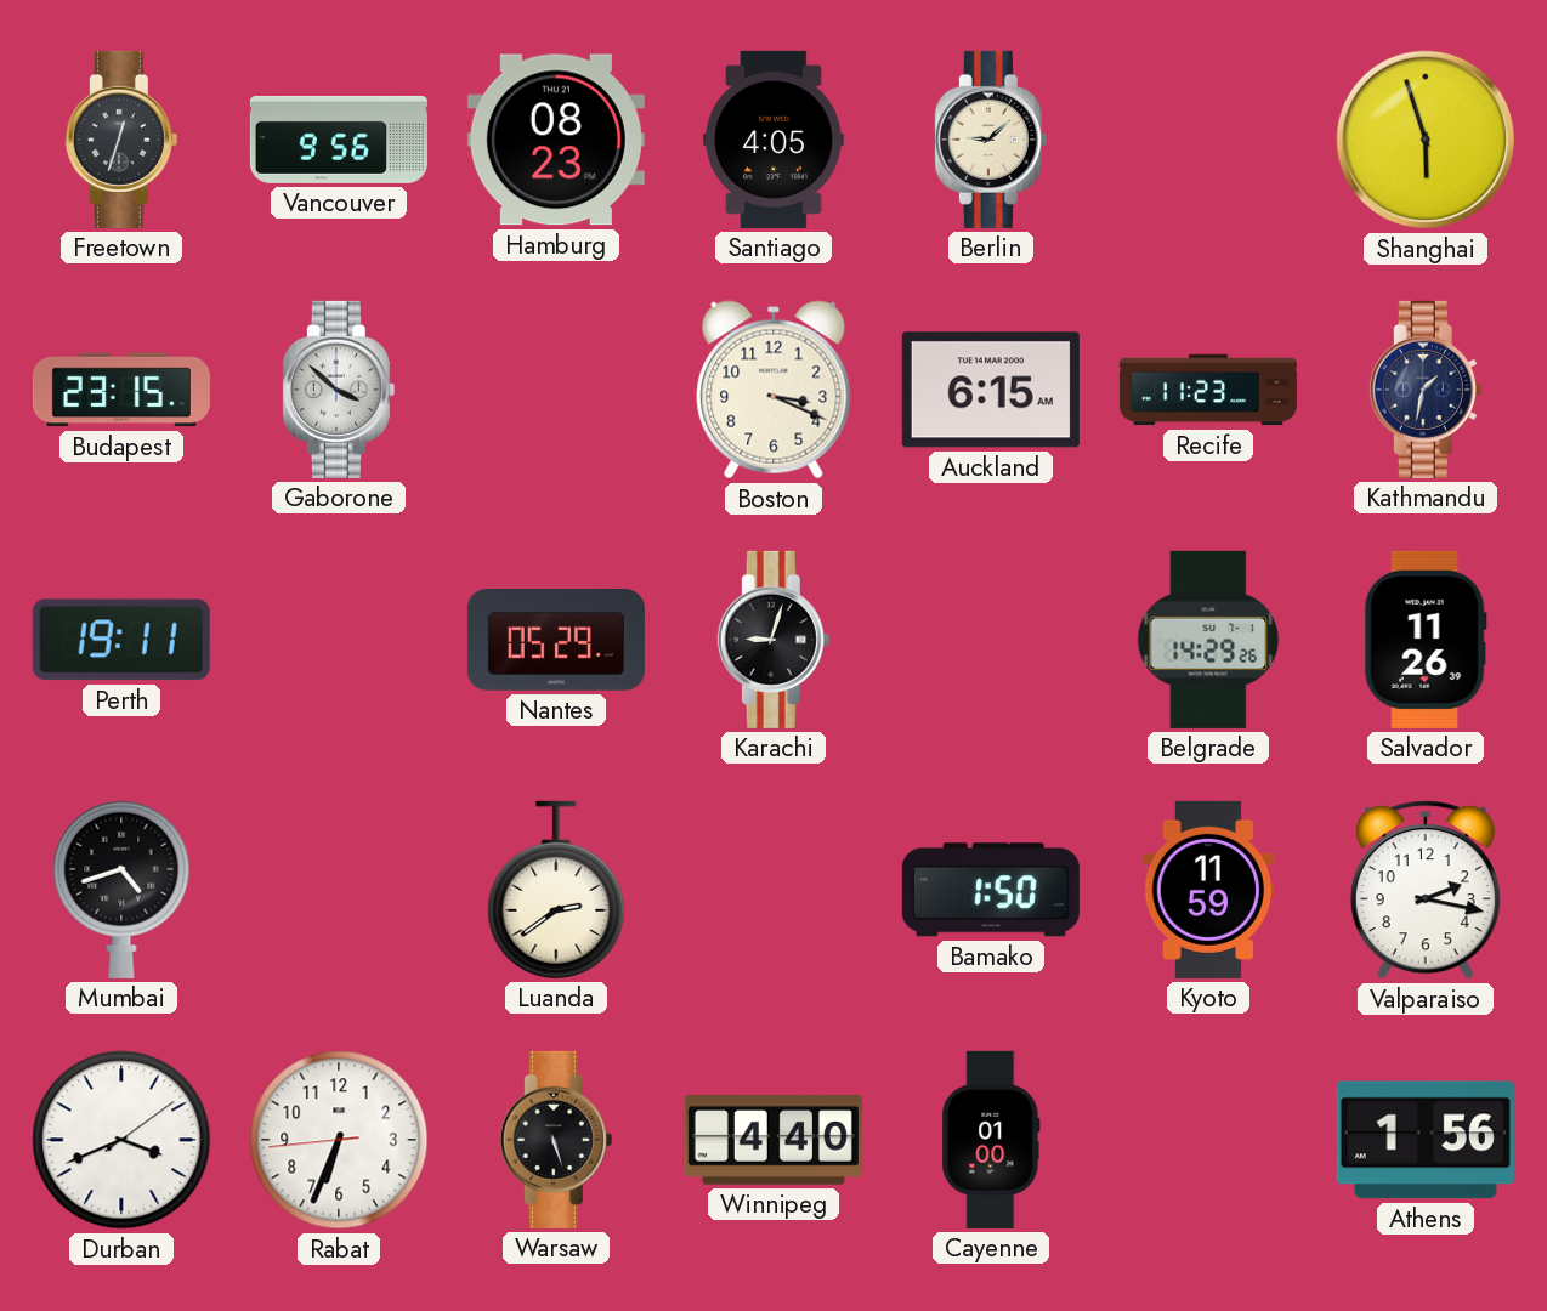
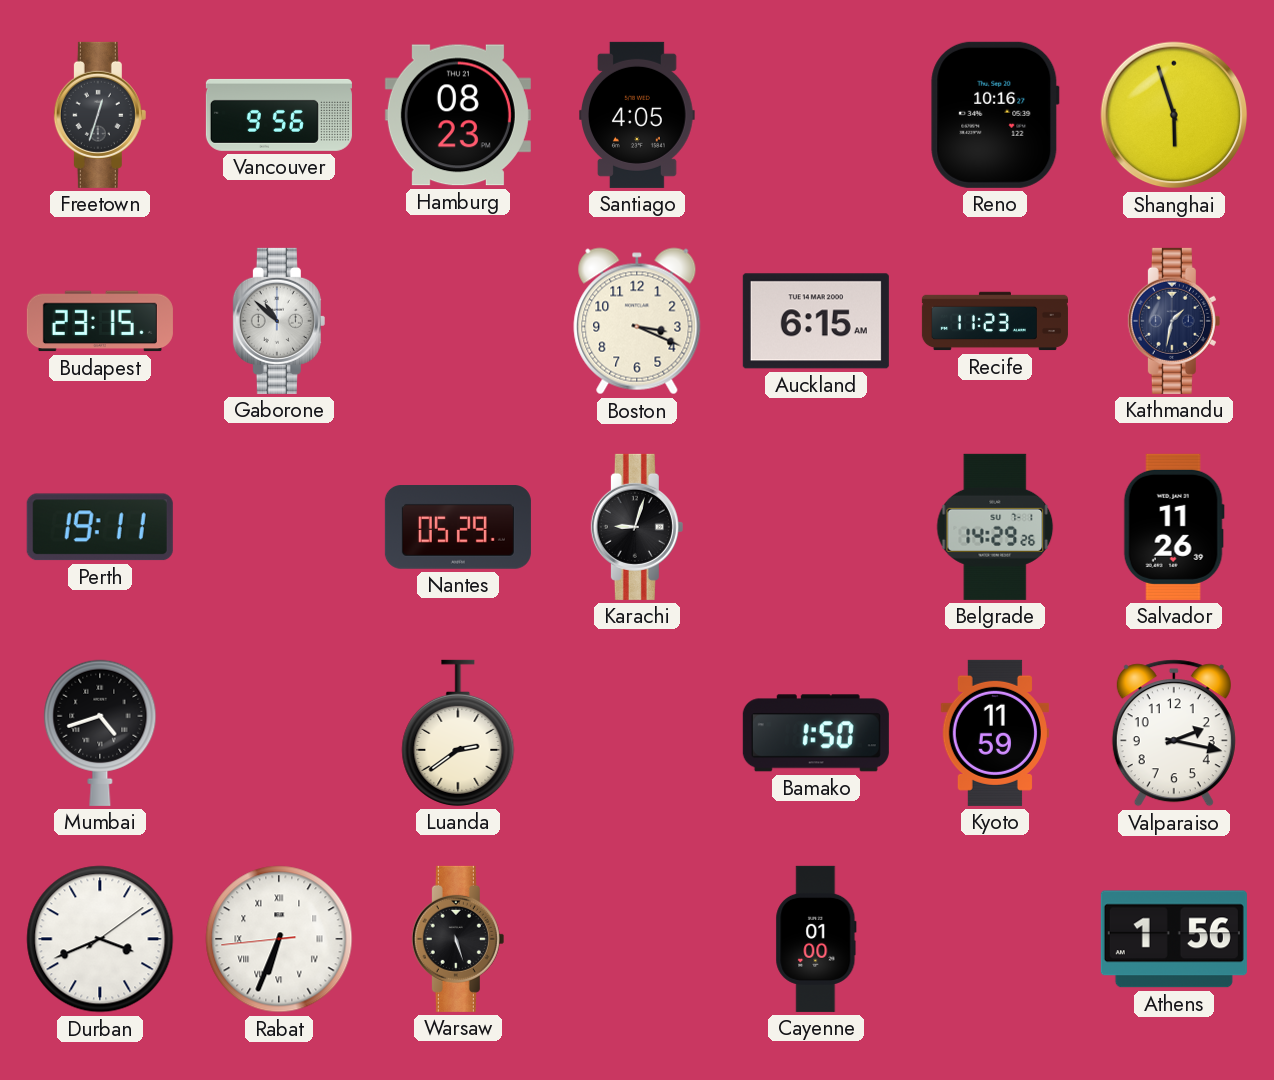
Berlin: 9:08 -> none
Reno: none -> 10:16
Gaborone: 3:52 -> 10:52
Rabat numerals: Arabic -> Roman
Winnipeg: 4:40 -> none
